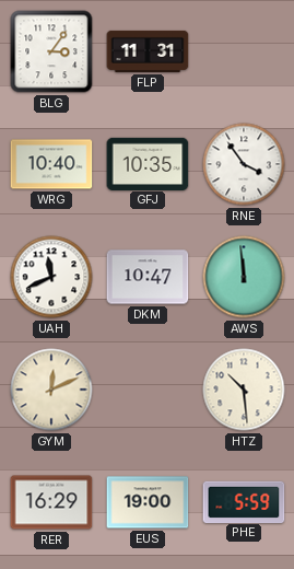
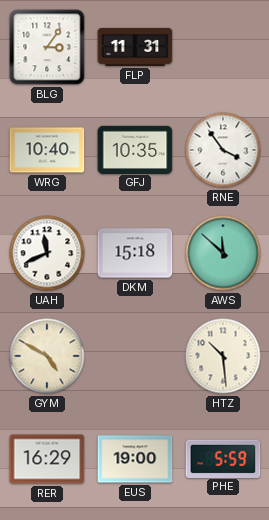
DKM: 10:47 -> 15:18
AWS: 11:59 -> 11:52
GYM: 12:11 -> 4:50
